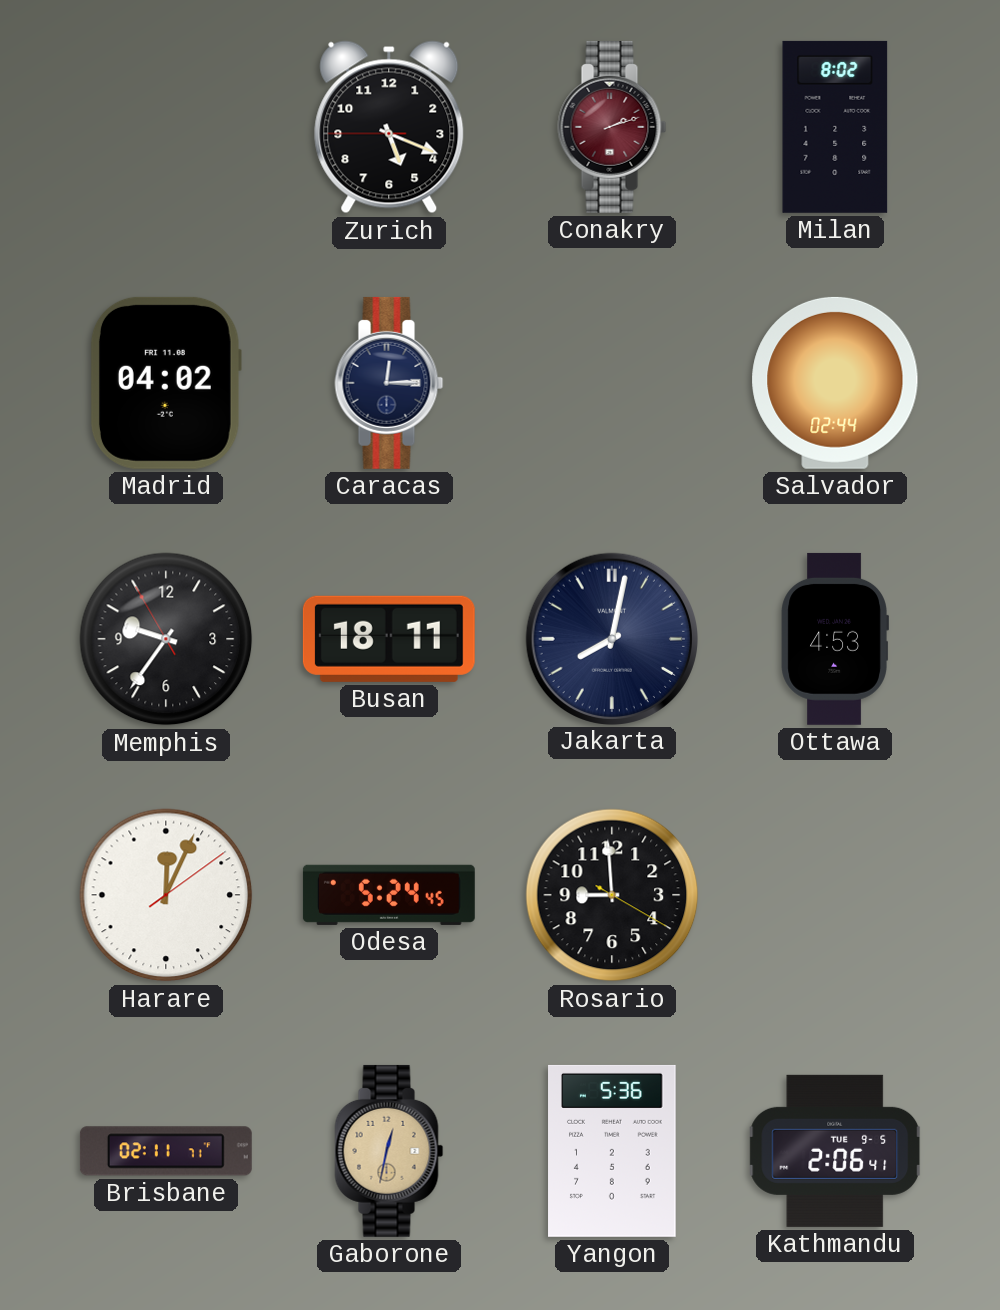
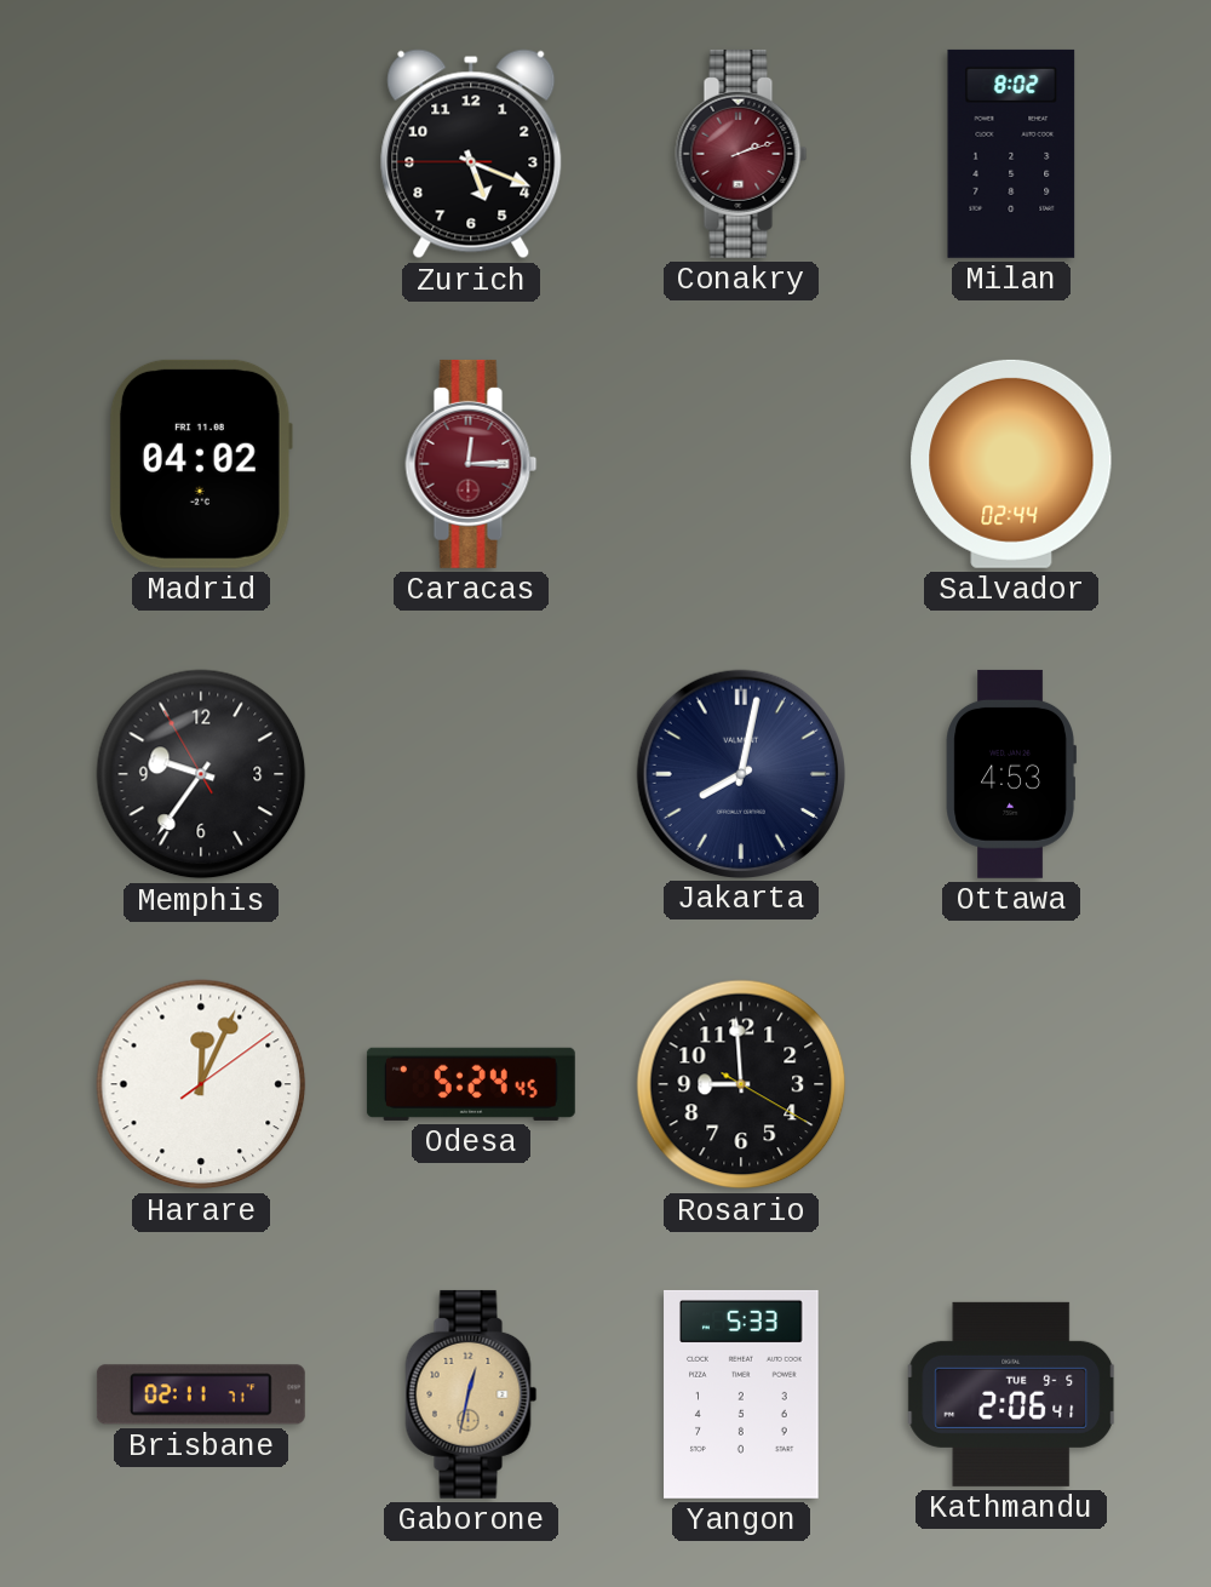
Caracas dial: navy -> burgundy
Busan: 18:11 -> none
Yangon: 5:36 -> 5:33
